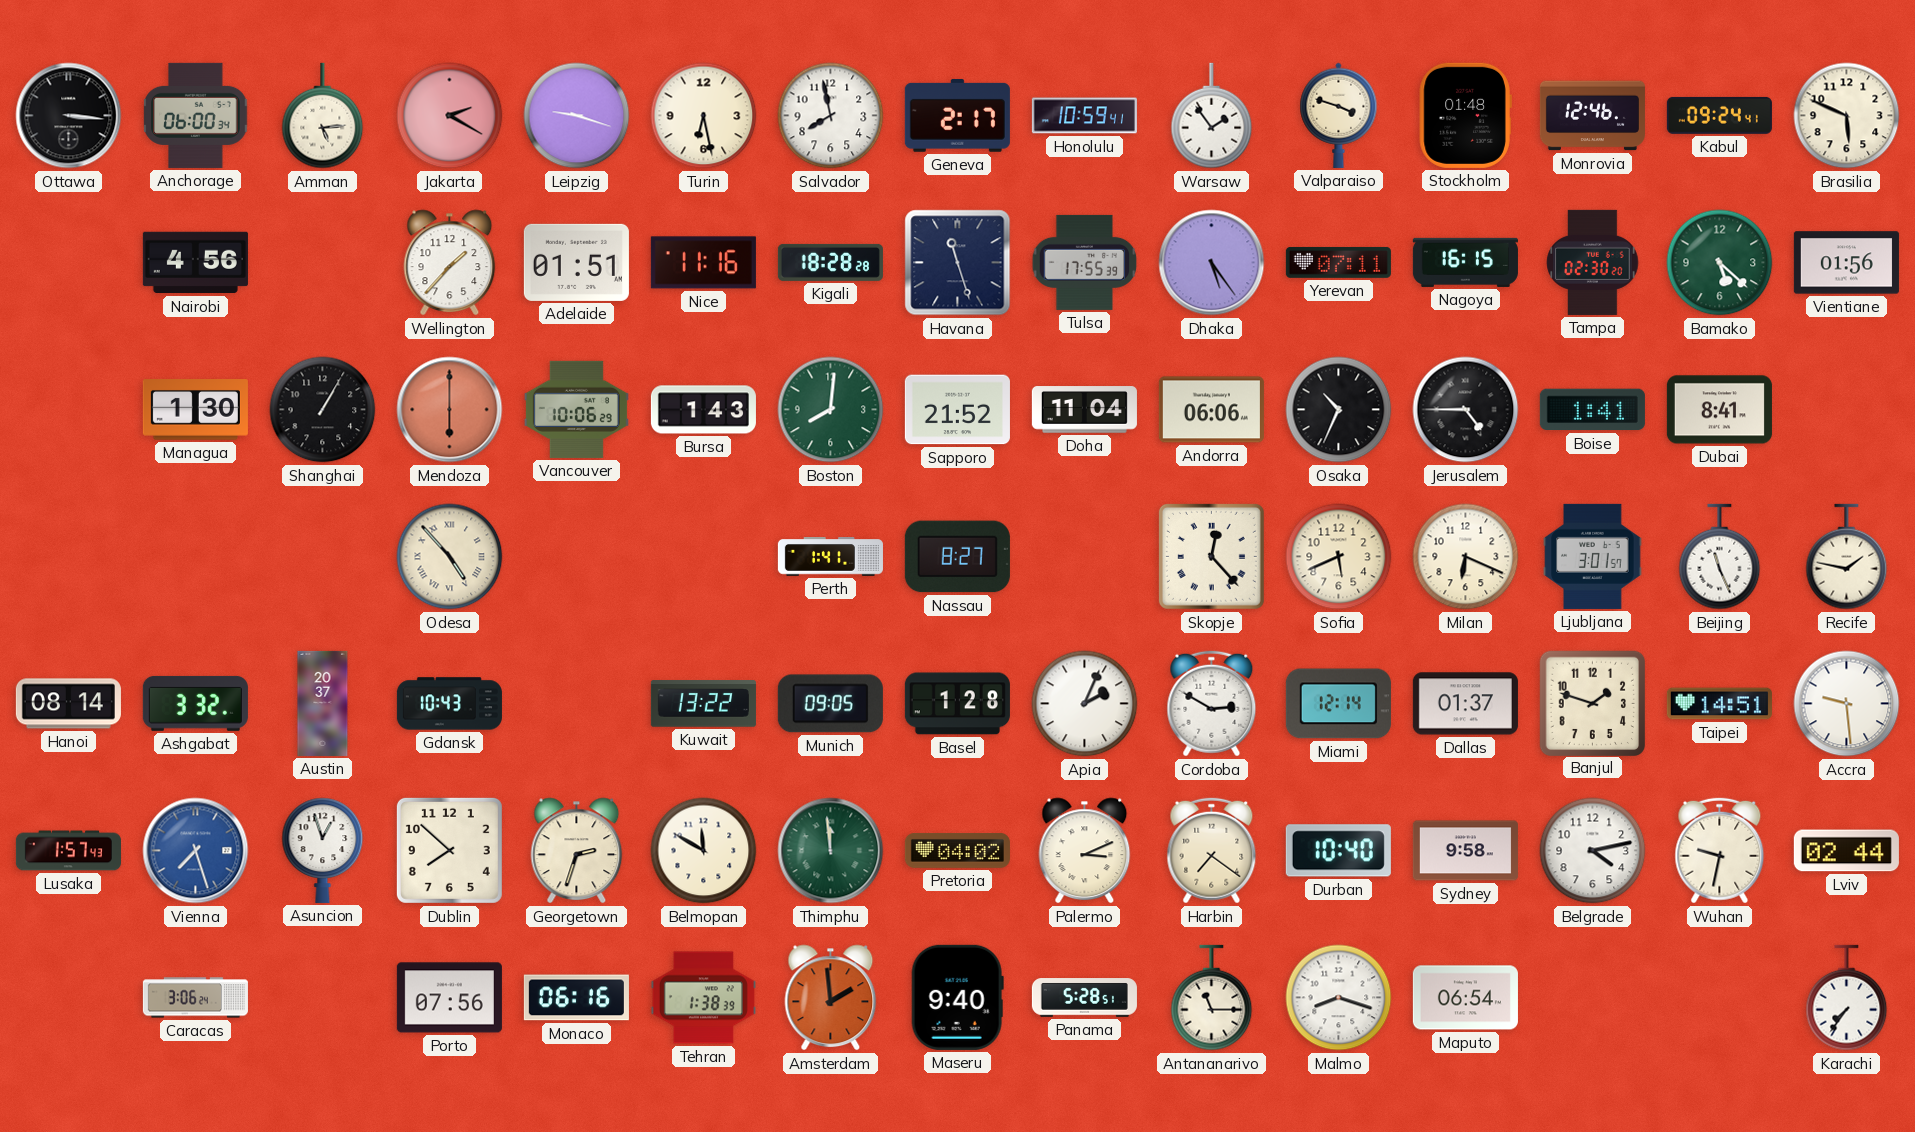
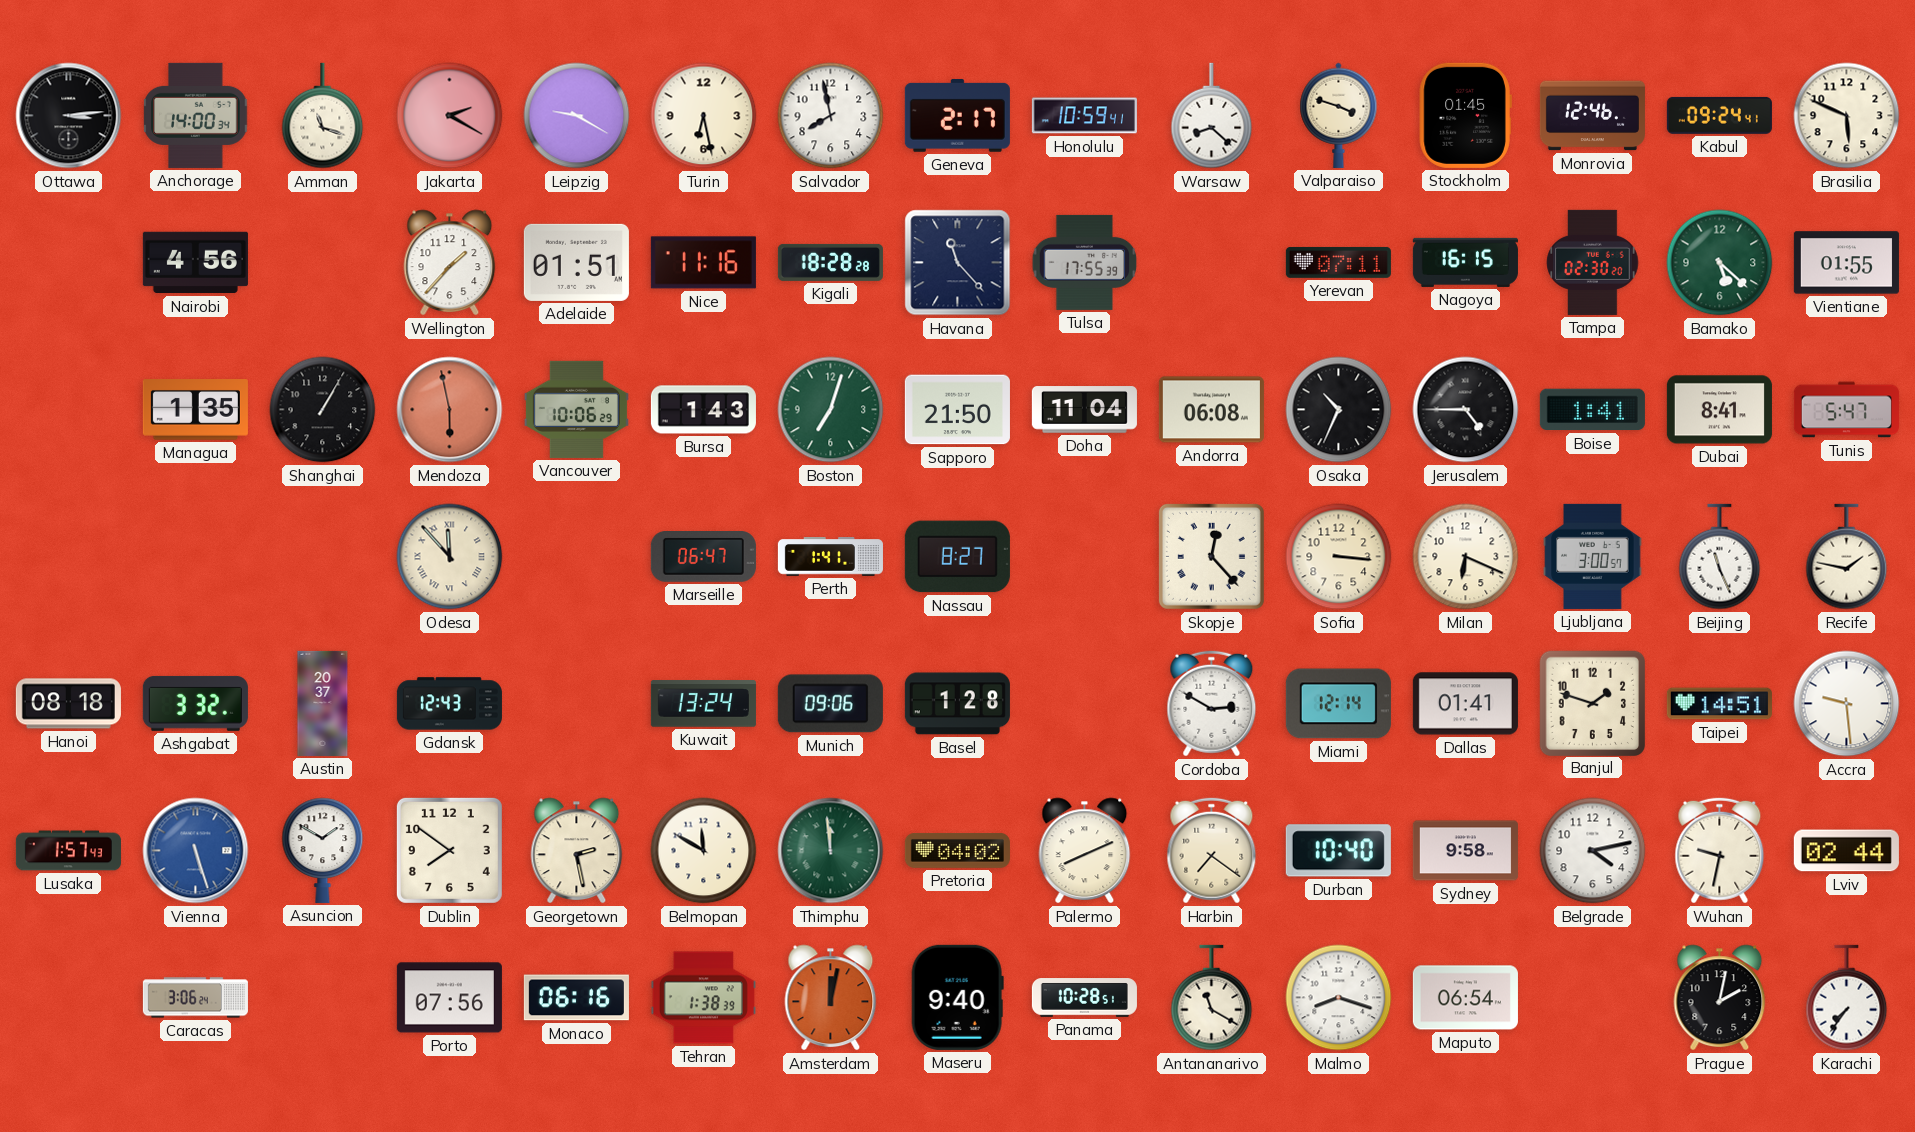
Ottawa: 3:16 -> 3:14
Anchorage: 06:00 -> 14:00
Amman: 5:14 -> 11:18
Leipzig: 9:18 -> 9:20
Warsaw: 1:54 -> 8:22
Stockholm: 01:48 -> 01:45
Havana: 11:27 -> 11:23
Dhaka: 5:24 -> none
Vientiane: 01:56 -> 01:55
Managua: 1:30 -> 1:35
Mendoza: 6:00 -> 5:58
Boston: 8:01 -> 7:03
Sapporo: 21:52 -> 21:50
Andorra: 06:06 -> 06:08
Tunis: none -> 5:47
Odesa: 4:53 -> 11:53
Marseille: none -> 06:47
Sofia: 5:41 -> 3:16
Ljubljana: 3:01 -> 3:00
Hanoi: 08:14 -> 08:18
Gdansk: 10:43 -> 12:43
Kuwait: 13:22 -> 13:24
Munich: 09:05 -> 09:06
Apia: 2:04 -> none
Dallas: 01:37 -> 01:41
Vienna: 7:27 -> 5:27
Asuncion: 12:57 -> 1:50
Dublin: 7:52 -> 7:51
Georgetown: 2:33 -> 2:28
Palermo: 3:11 -> 8:11
Amsterdam: 1:59 -> 12:02
Panama: 5:28 -> 10:28
Antananarivo: 11:15 -> 11:20
Prague: none -> 2:02
